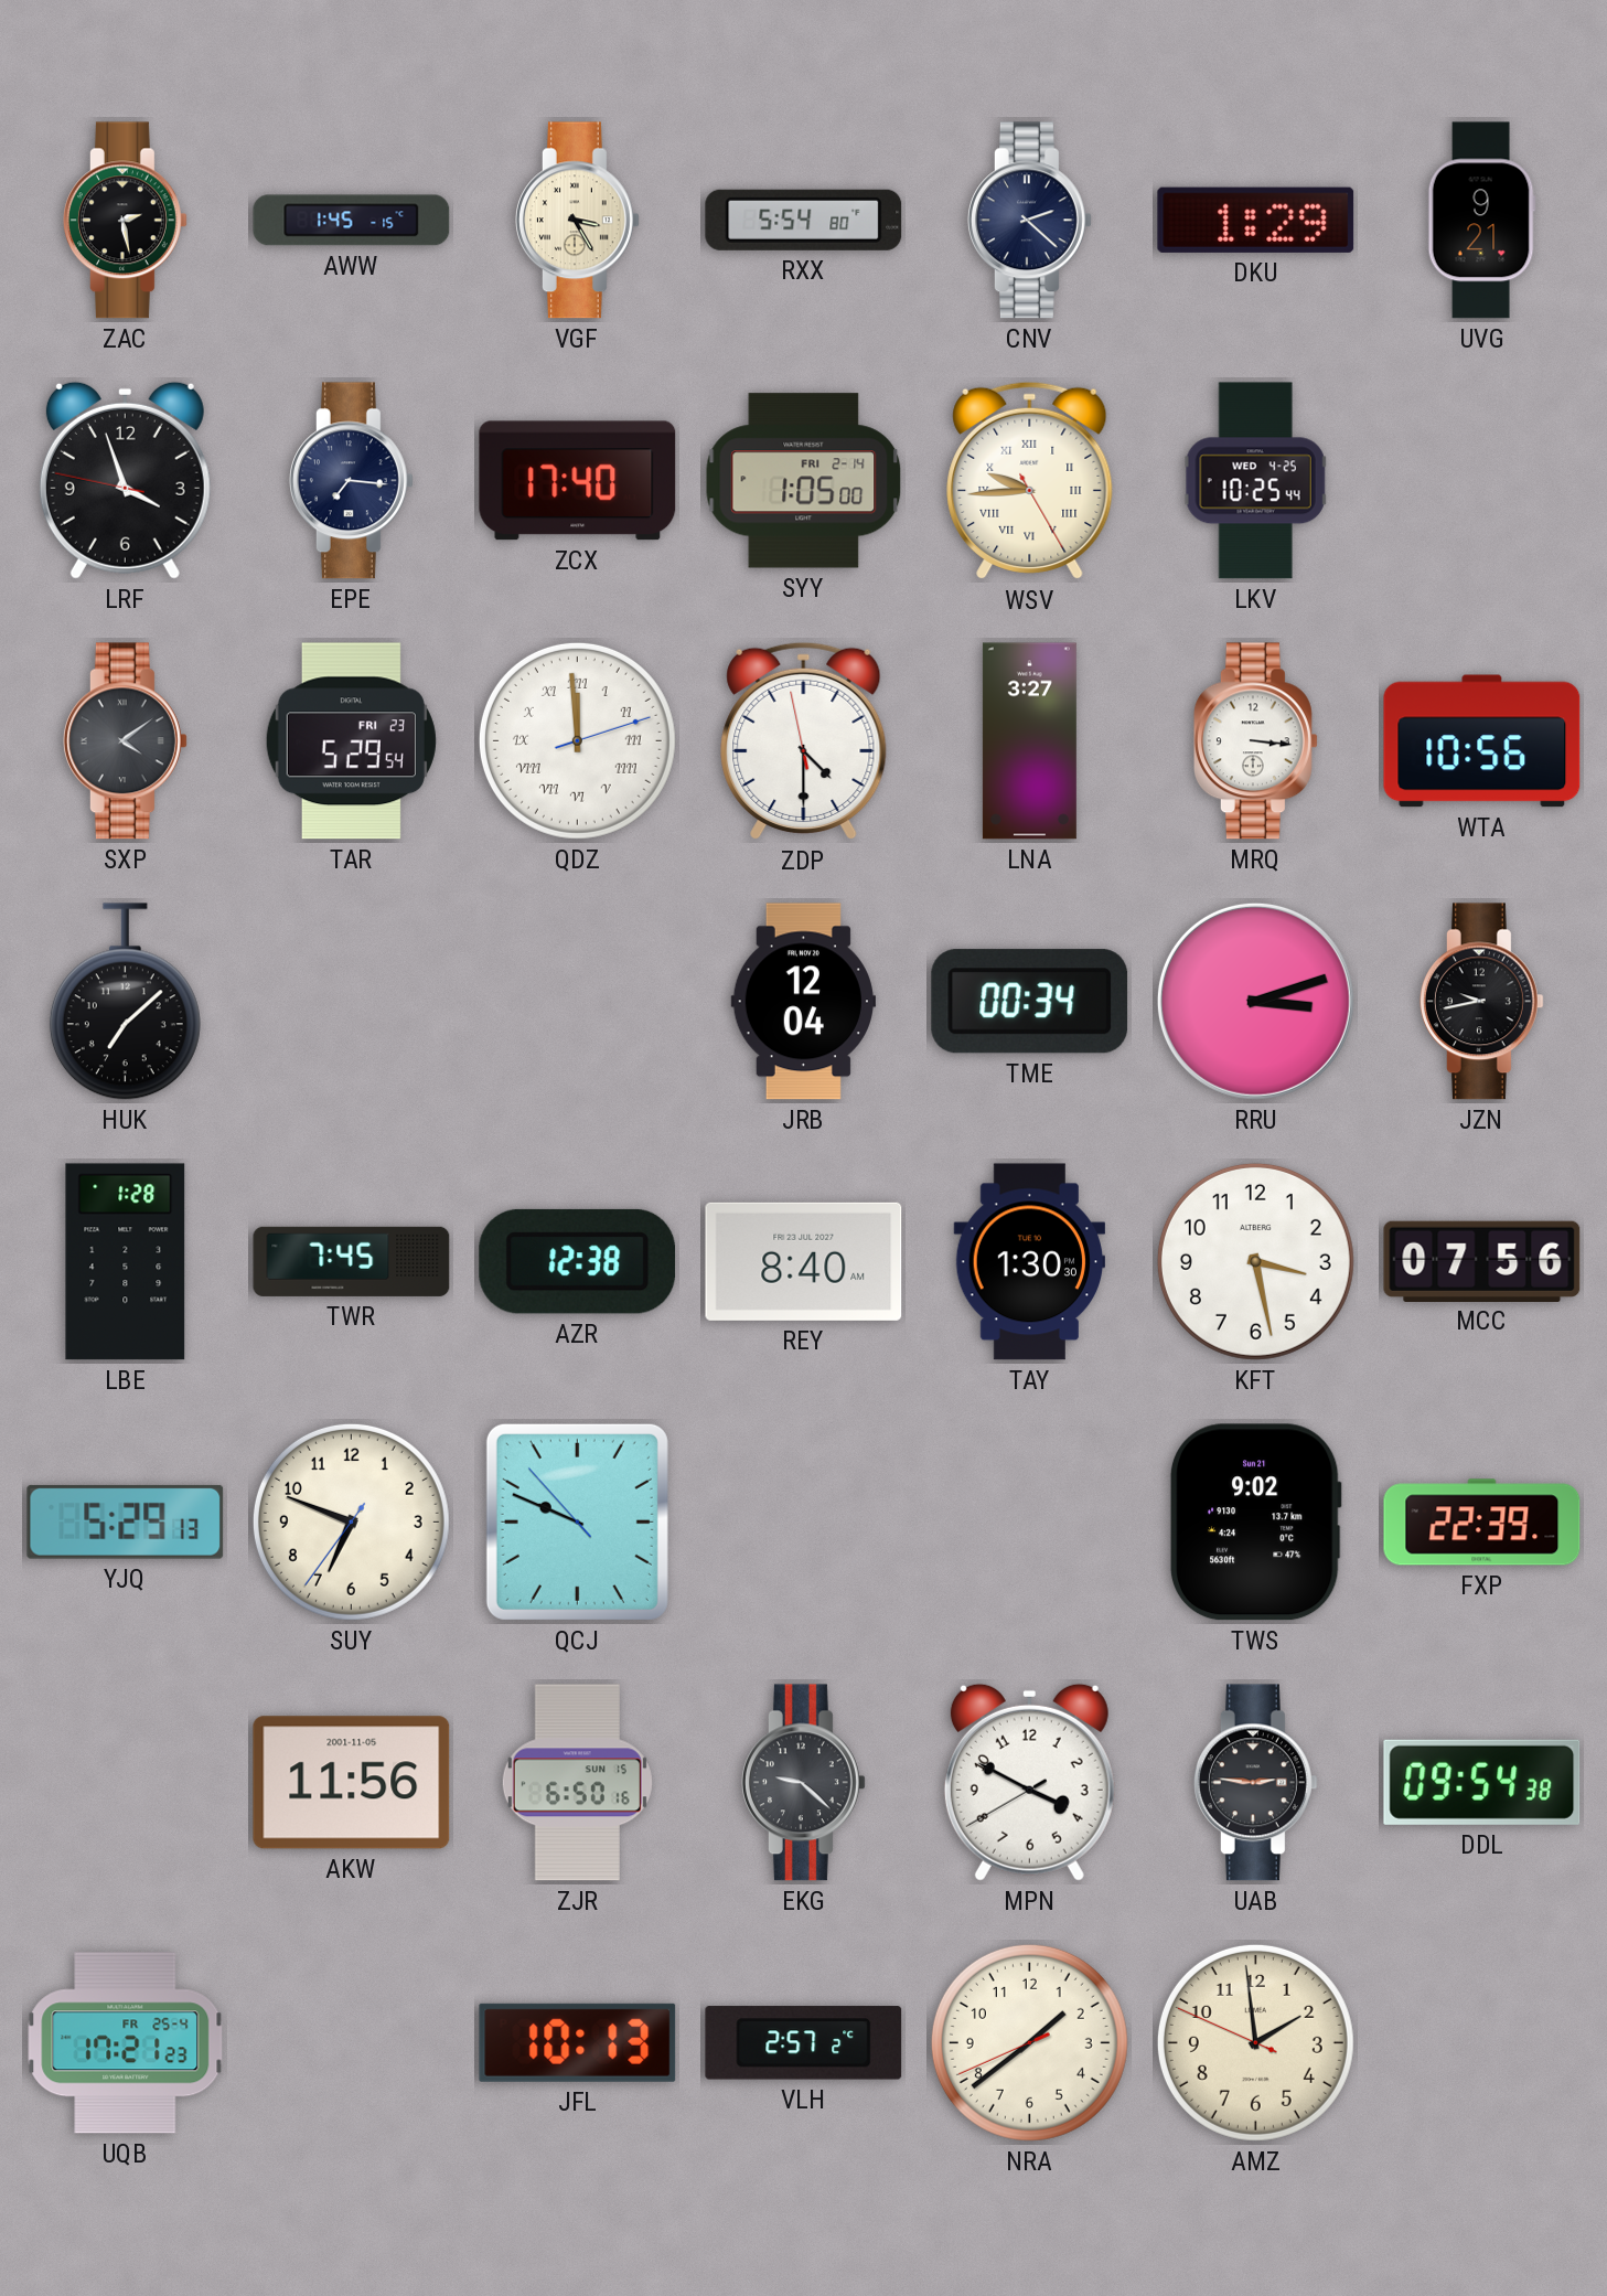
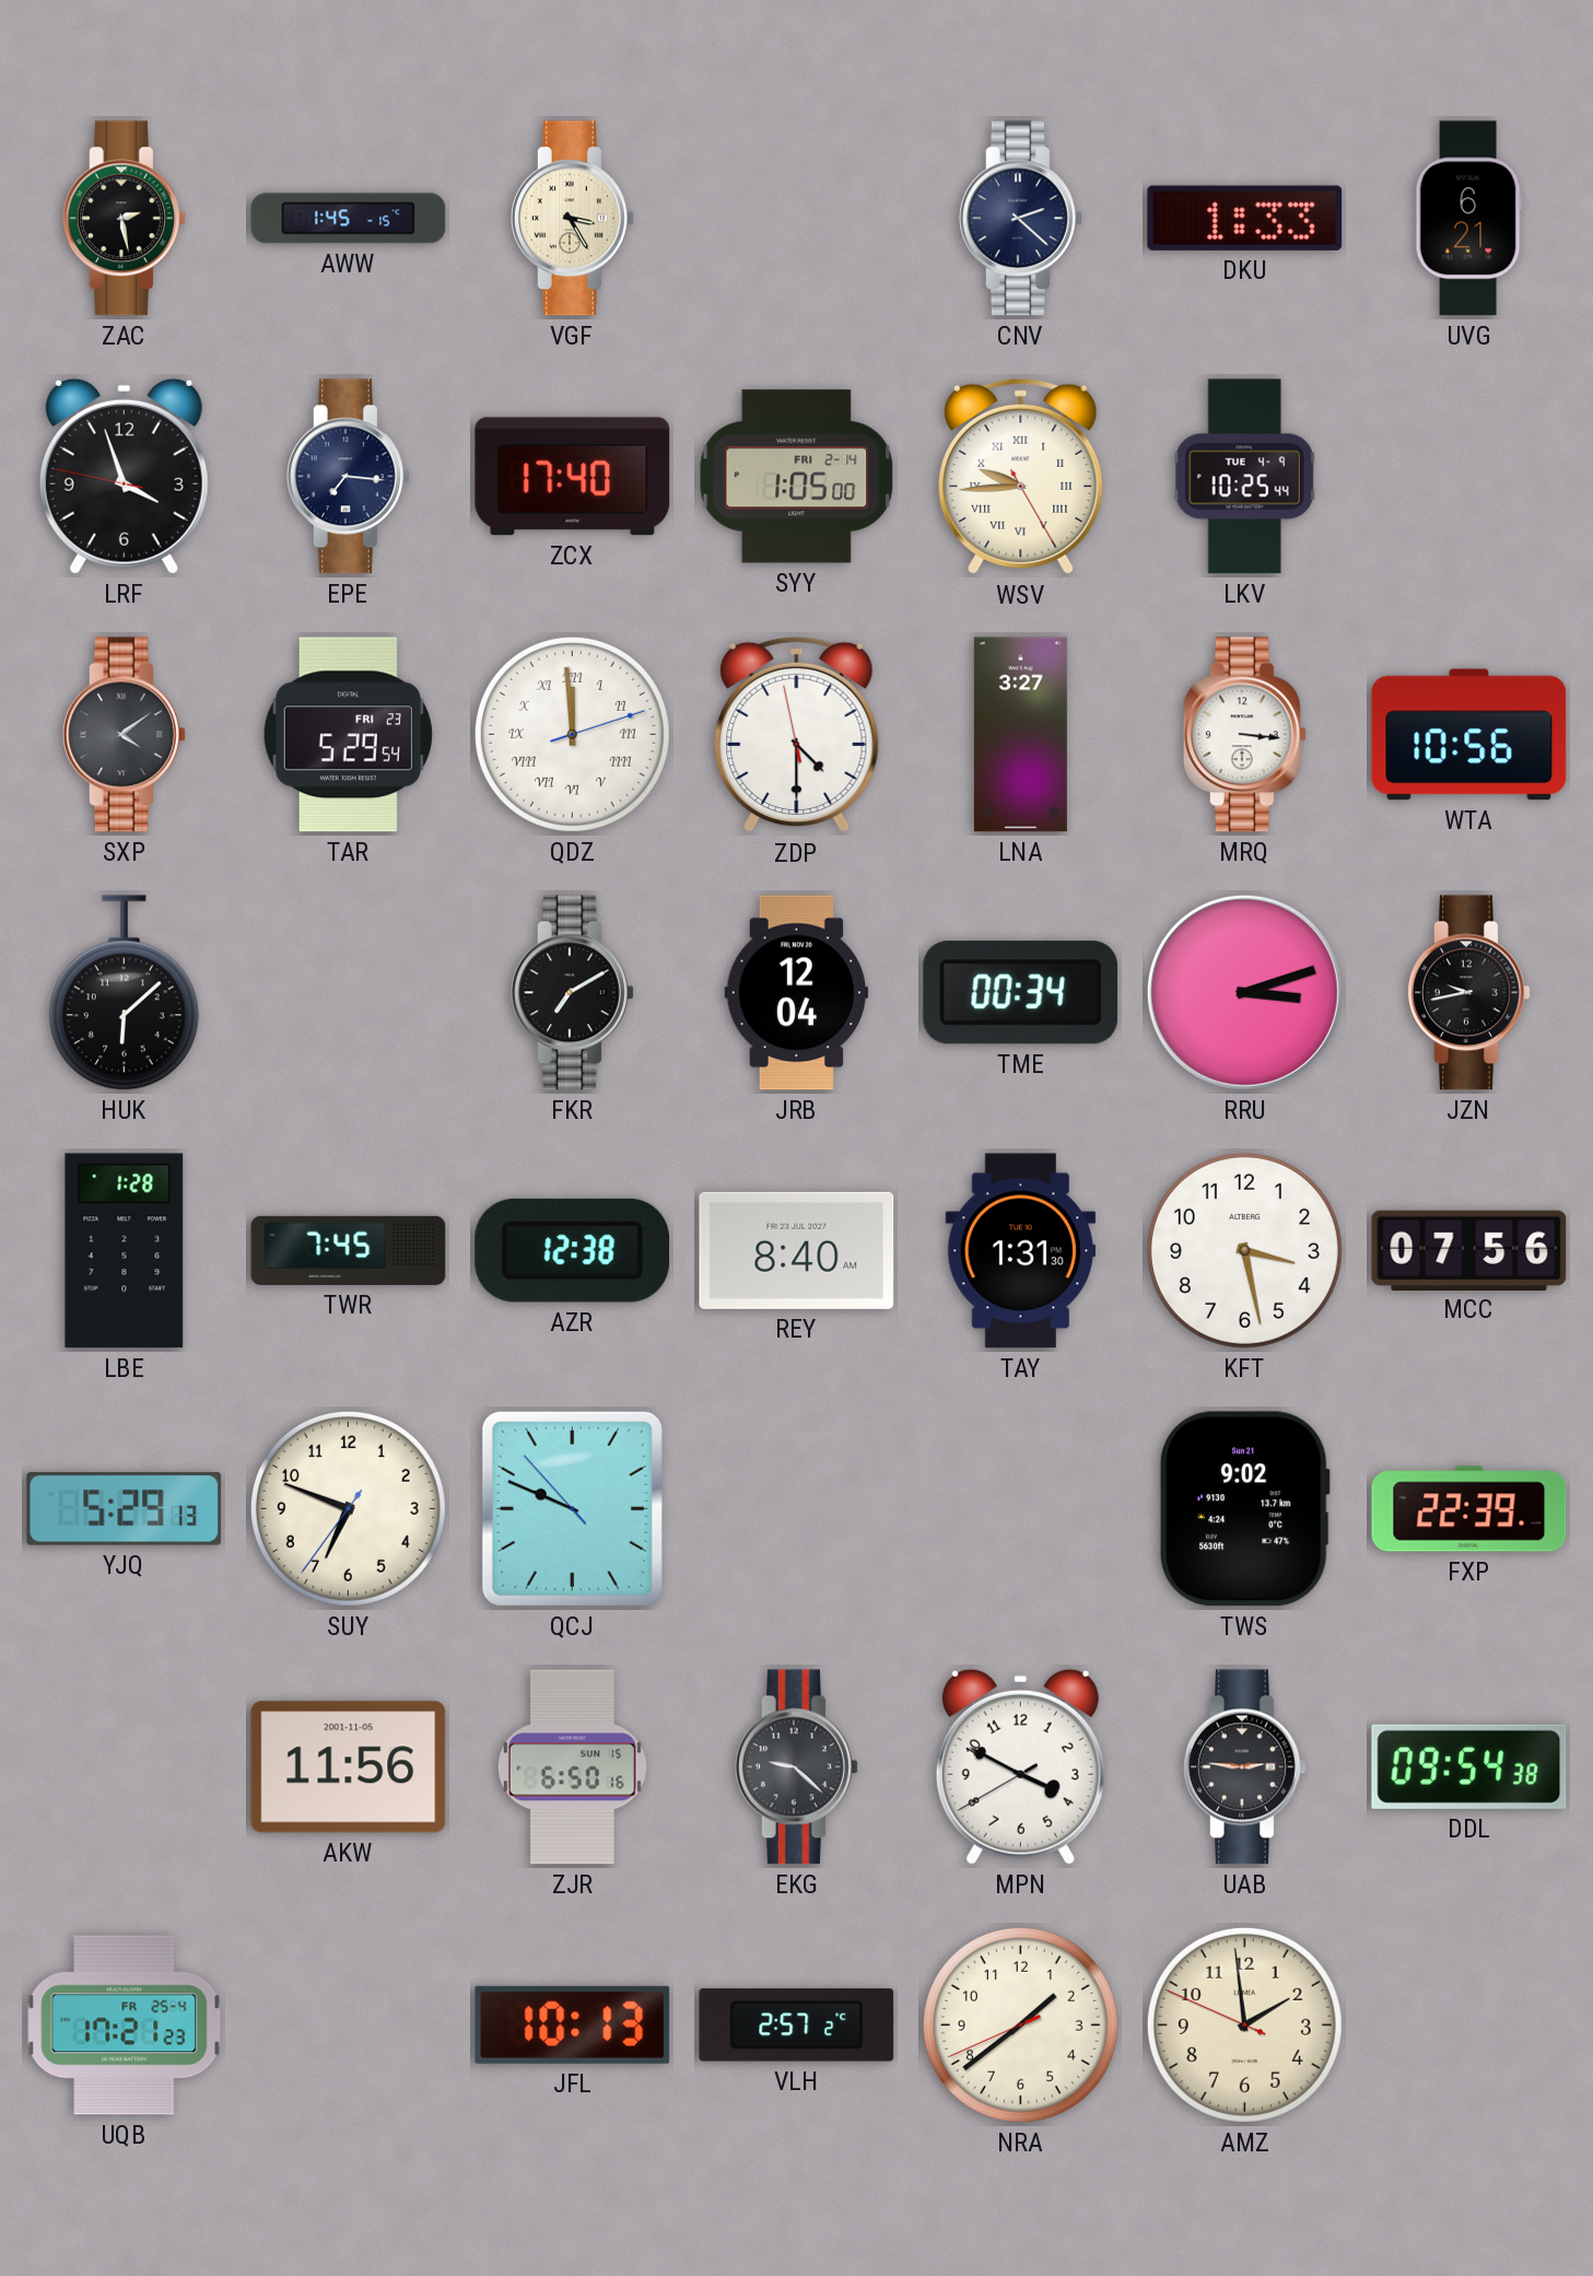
RXX: 5:54 -> none
DKU: 1:29 -> 1:33
UVG: 9:21 -> 6:21
LKV date: WED 4-25 -> TUE 4-9
HUK: 7:08 -> 6:08
FKR: none -> 7:10
TAY: 1:30 -> 1:31
